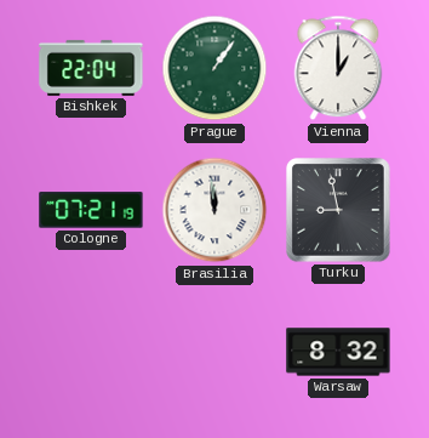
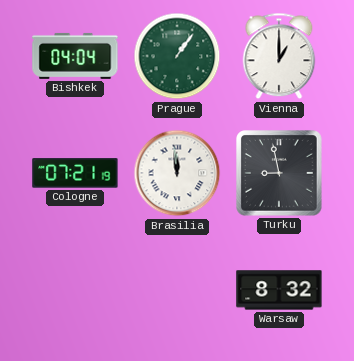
Bishkek: 22:04 -> 04:04
